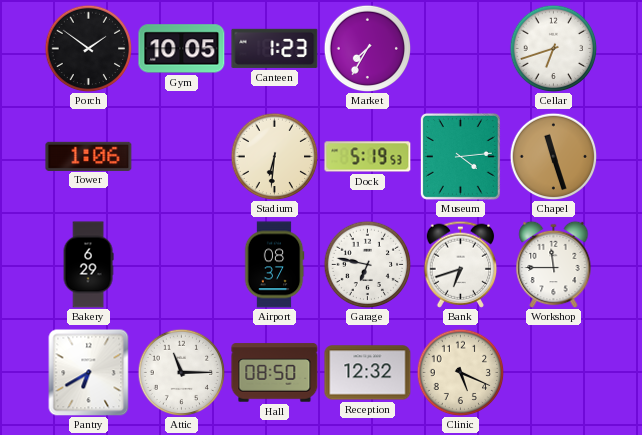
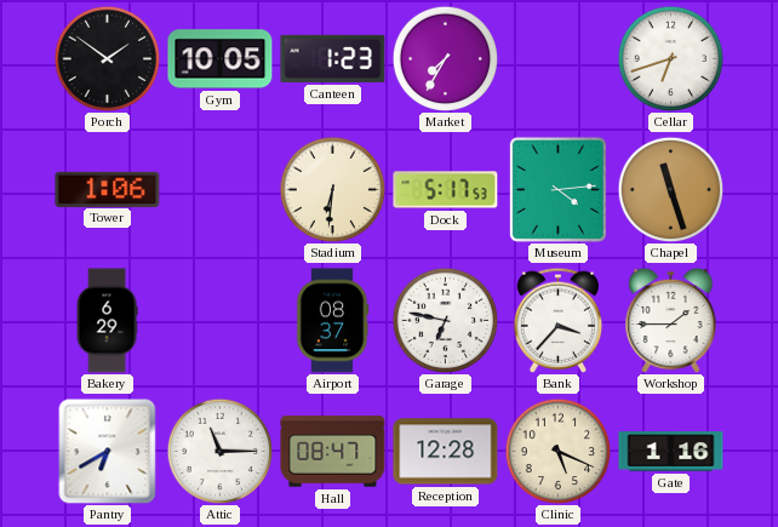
Dock: 5:19 -> 5:17
Bank: 6:42 -> 3:37
Workshop: 11:45 -> 1:45
Hall: 08:50 -> 08:47
Reception: 12:32 -> 12:28
Gate: none -> 1:16
